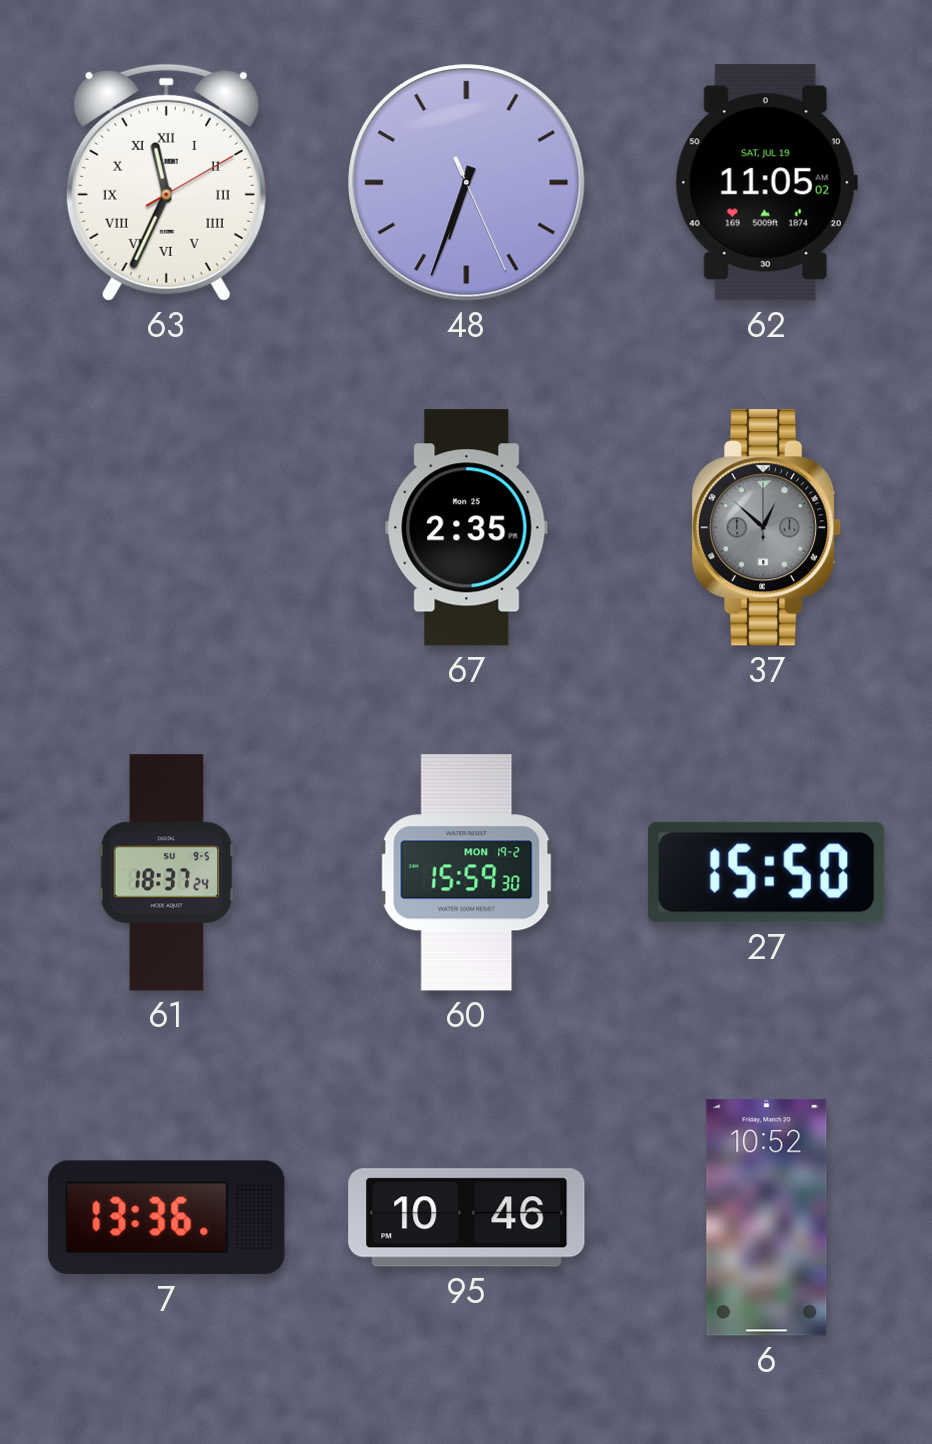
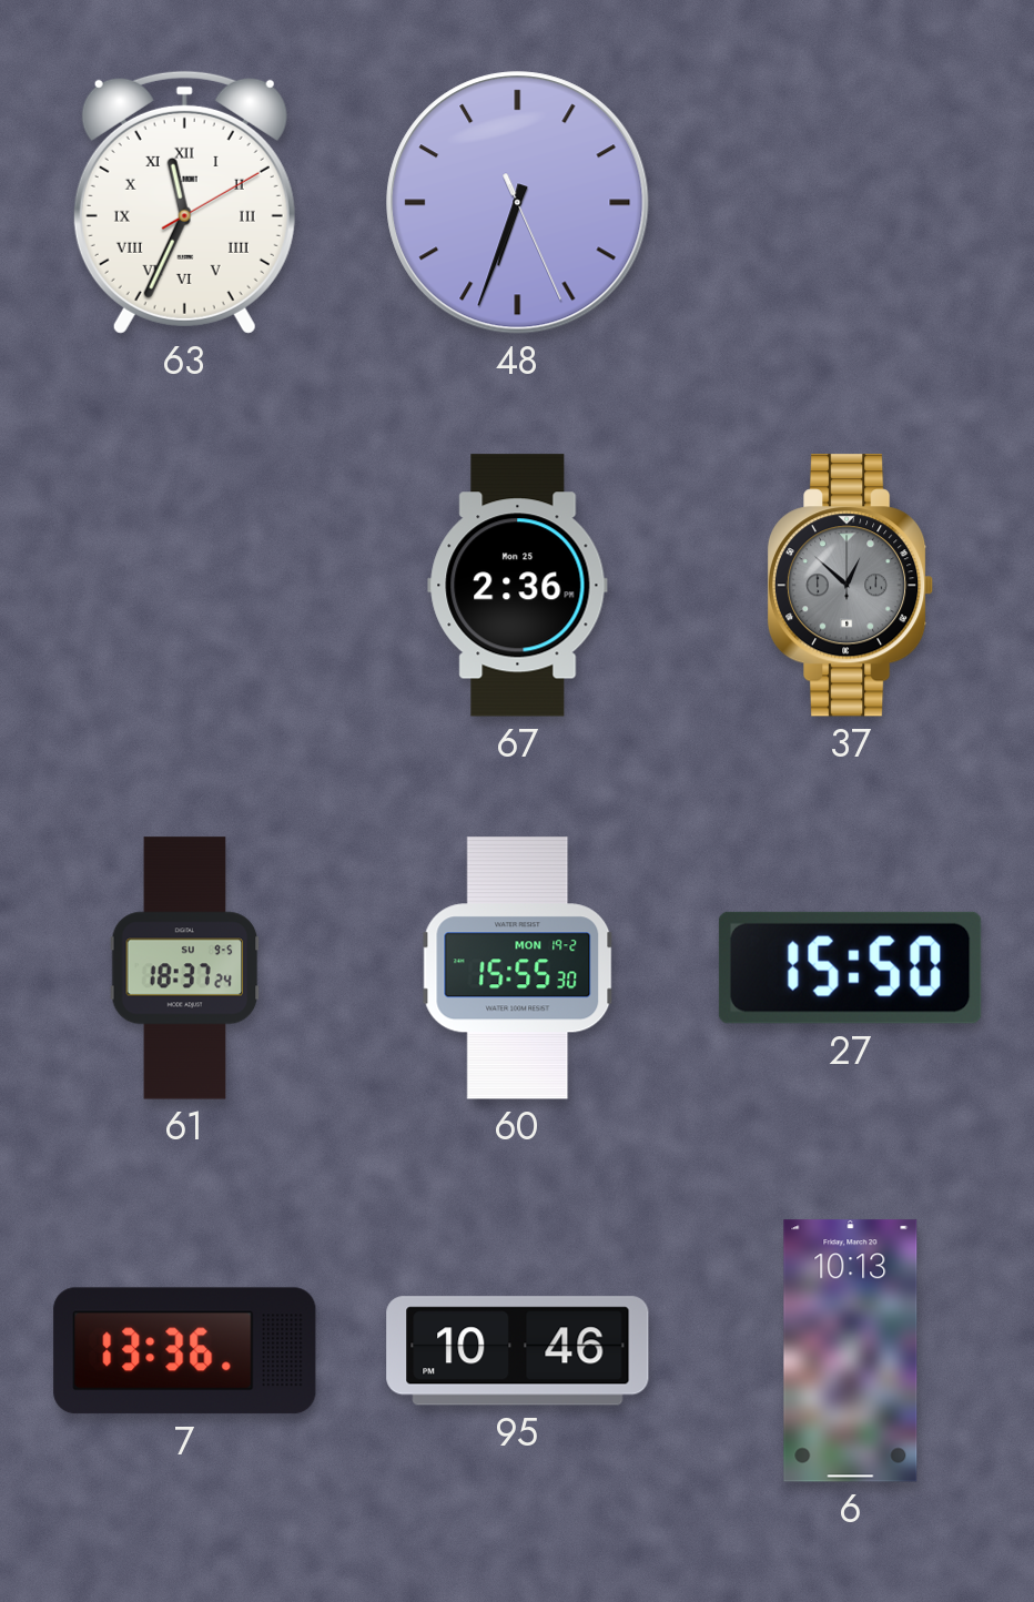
62: 11:05 -> none
67: 2:35 -> 2:36
60: 15:59 -> 15:55
6: 10:52 -> 10:13
